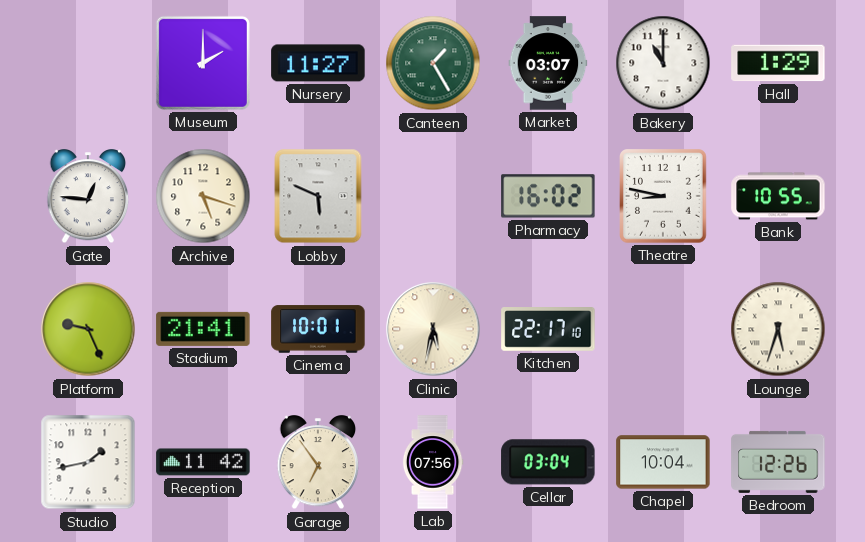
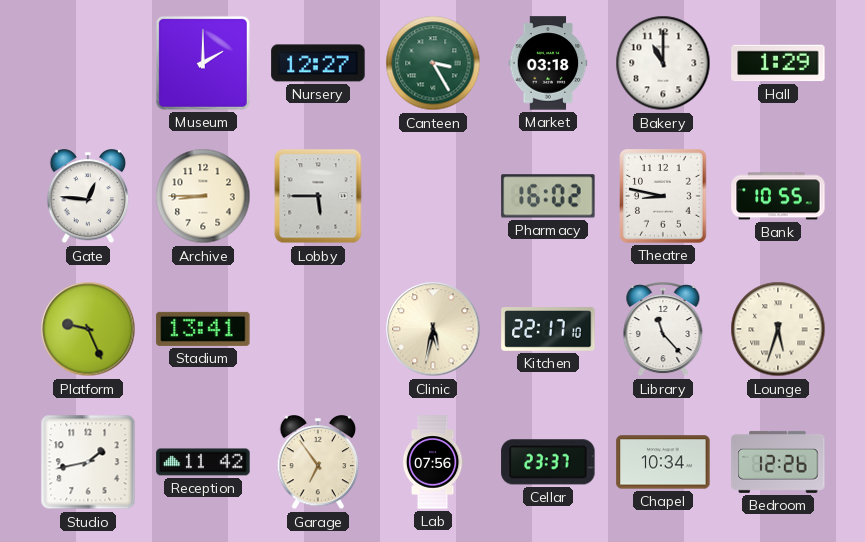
Nursery: 11:27 -> 12:27
Canteen: 1:25 -> 3:25
Market: 03:07 -> 03:18
Archive: 5:18 -> 8:45
Lobby: 5:49 -> 5:45
Stadium: 21:41 -> 13:41
Cinema: 10:01 -> none
Library: none -> 11:23
Cellar: 03:04 -> 23:37
Chapel: 10:04 -> 10:34
